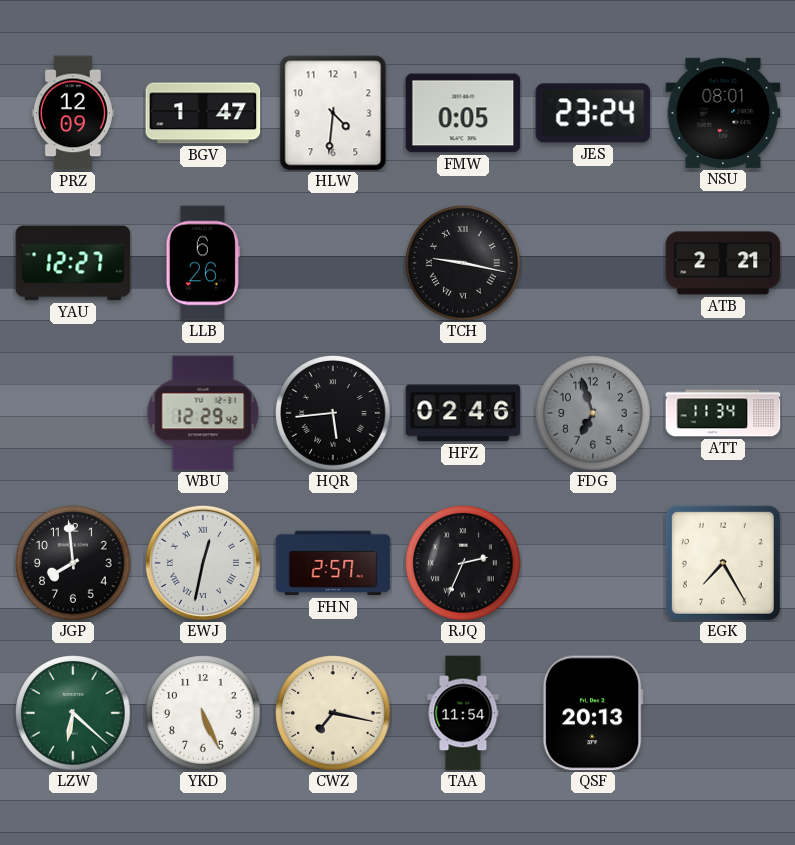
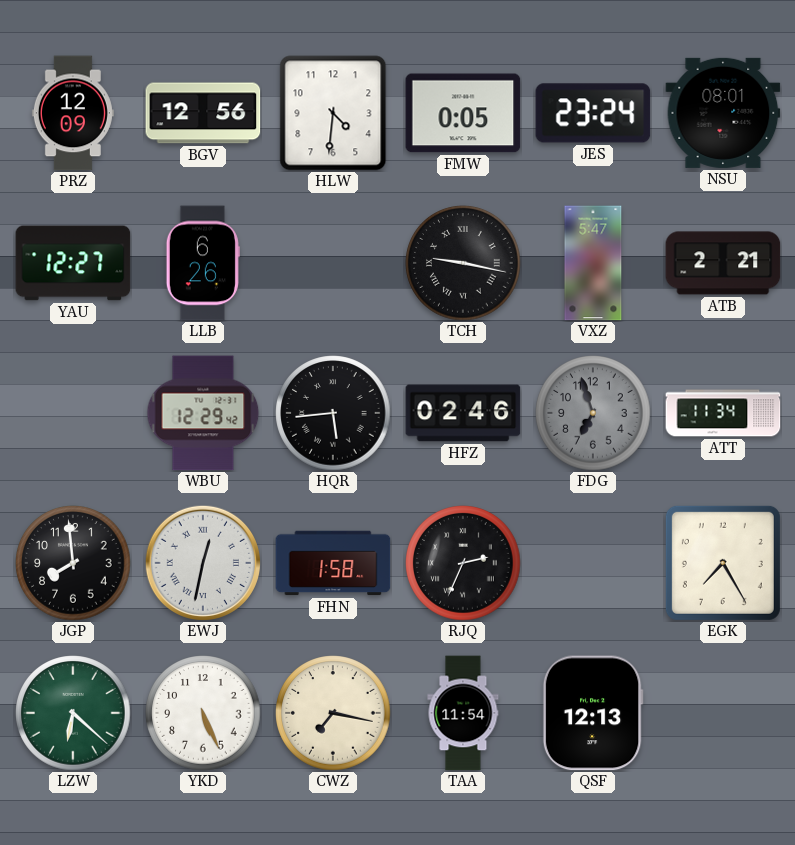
BGV: 1:47 -> 12:56
VXZ: none -> 5:47
FHN: 2:57 -> 1:58
QSF: 20:13 -> 12:13
